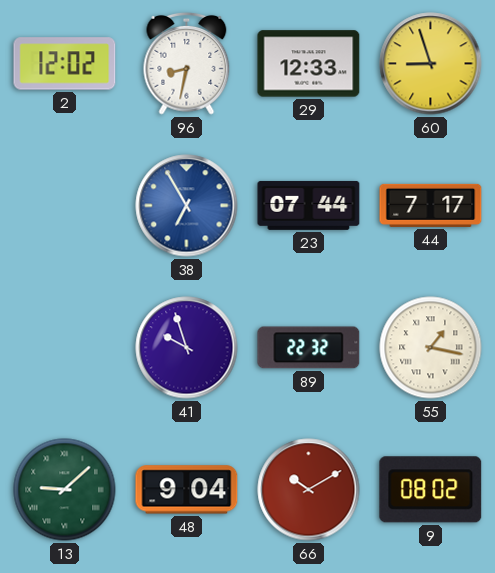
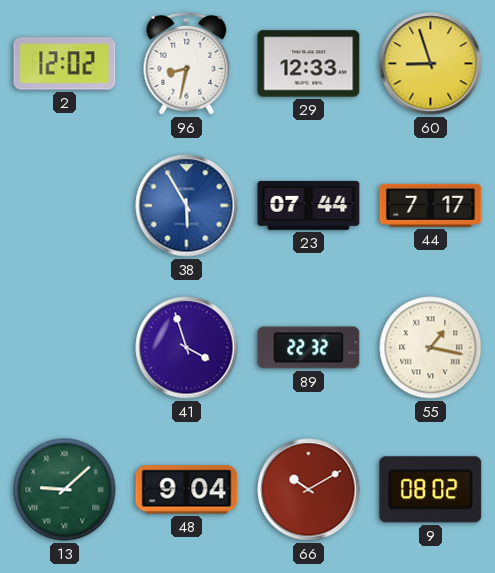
38: 6:55 -> 5:55
41: 9:57 -> 3:57
